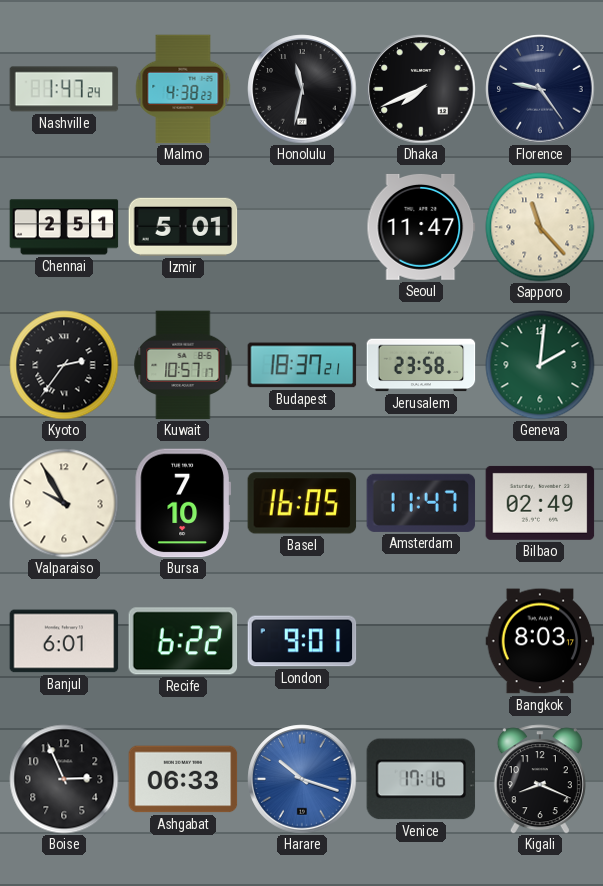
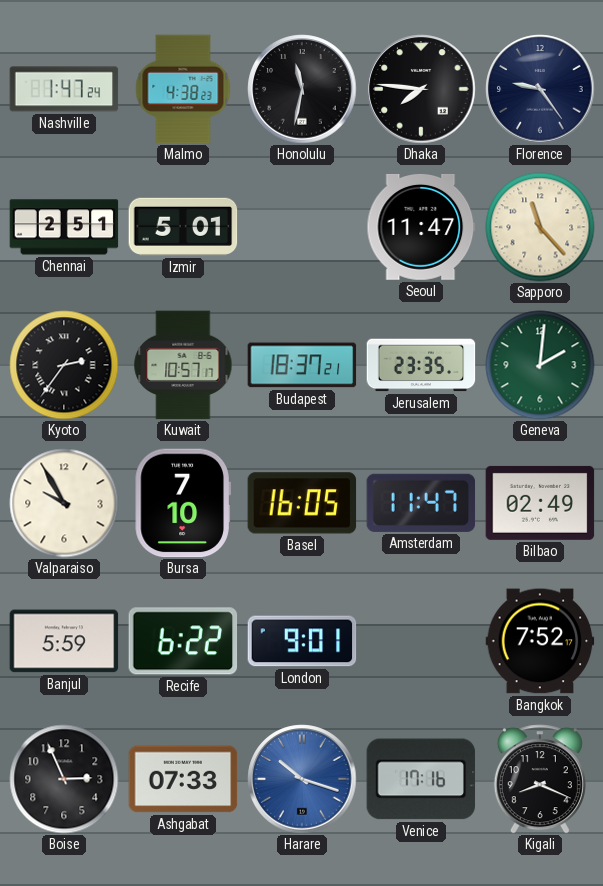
Dhaka: 7:41 -> 7:46
Jerusalem: 23:58 -> 23:35
Banjul: 6:01 -> 5:59
Bangkok: 8:03 -> 7:52
Ashgabat: 06:33 -> 07:33
